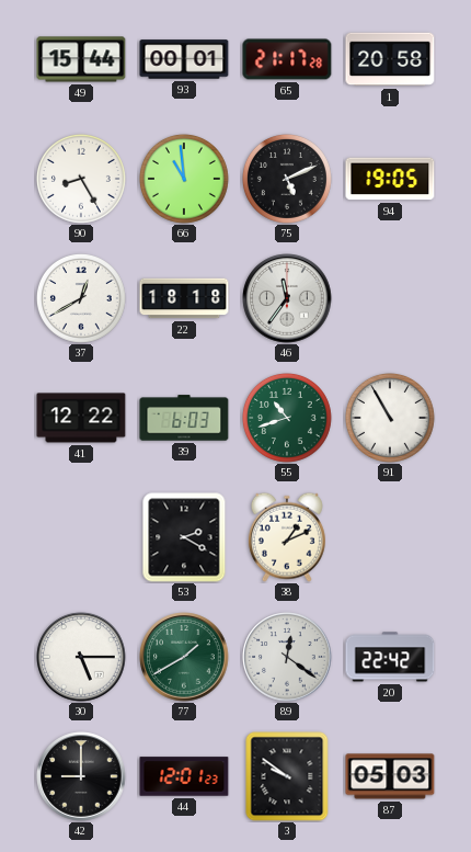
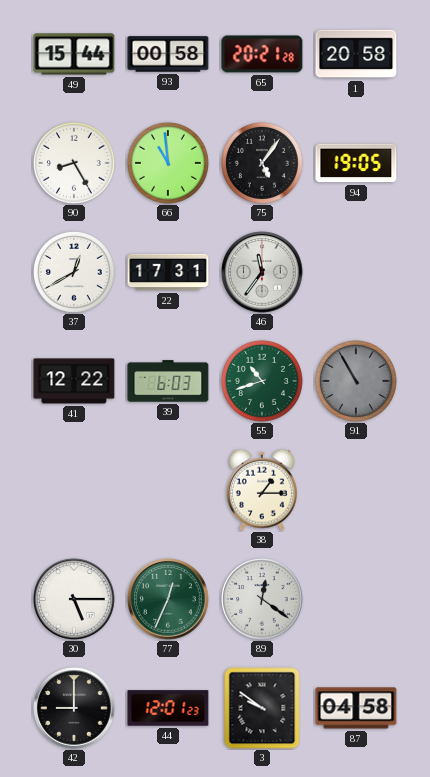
93: 00:01 -> 00:58
65: 21:17 -> 20:21
75: 5:11 -> 5:06
22: 18:18 -> 17:31
91 dial: white -> grey
53: 2:20 -> none
38: 1:11 -> 1:15
77: 1:40 -> 12:34
20: 22:42 -> none
87: 05:03 -> 04:58
